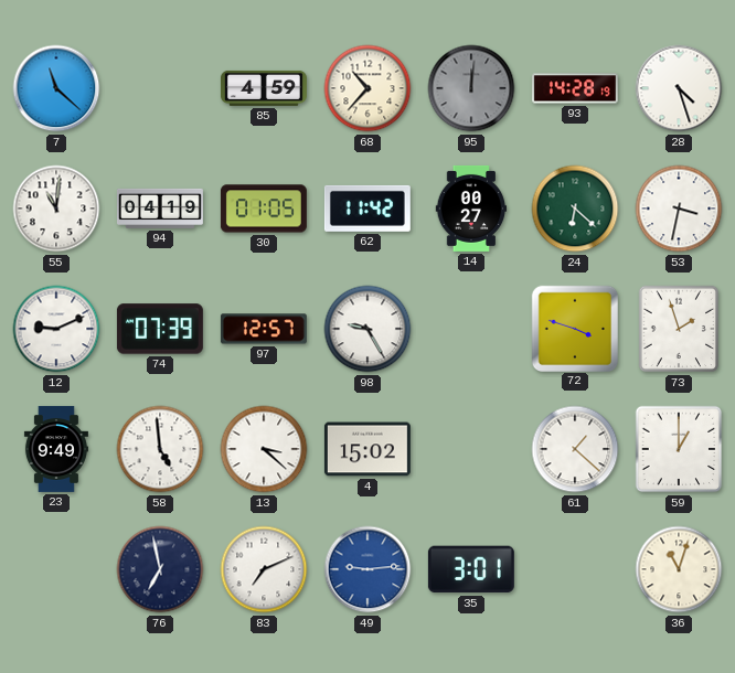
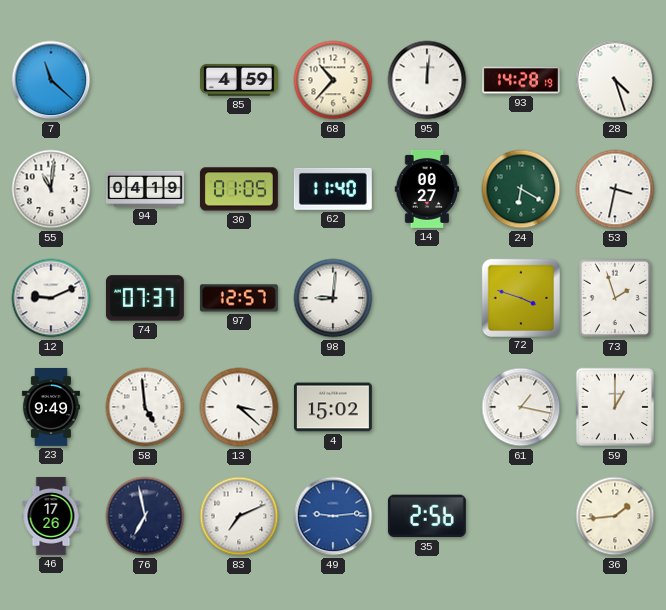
95 dial: grey -> white
62: 11:42 -> 11:40
24: 6:22 -> 6:20
74: 07:39 -> 07:37
98: 9:25 -> 9:01
61: 1:22 -> 1:17
46: none -> 17:26
35: 3:01 -> 2:56
36: 11:03 -> 1:44
